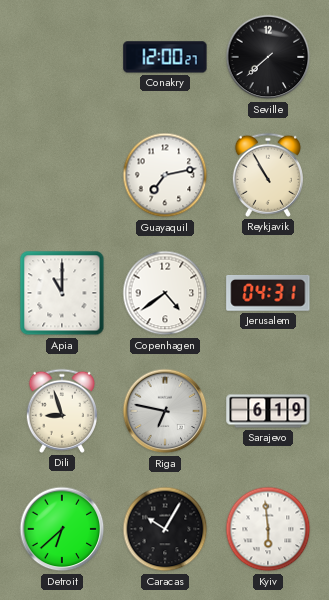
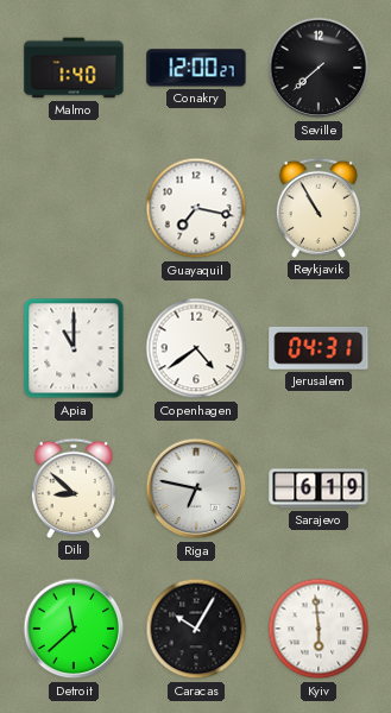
Malmo: none -> 1:40
Guayaquil: 7:13 -> 7:17
Dili: 8:57 -> 8:52
Detroit: 6:38 -> 11:38
